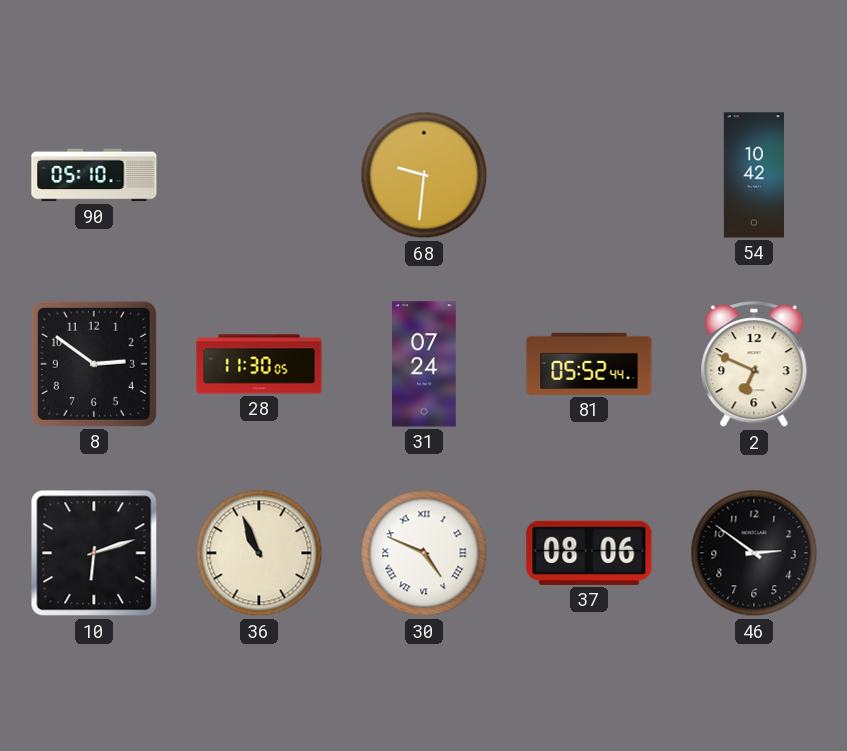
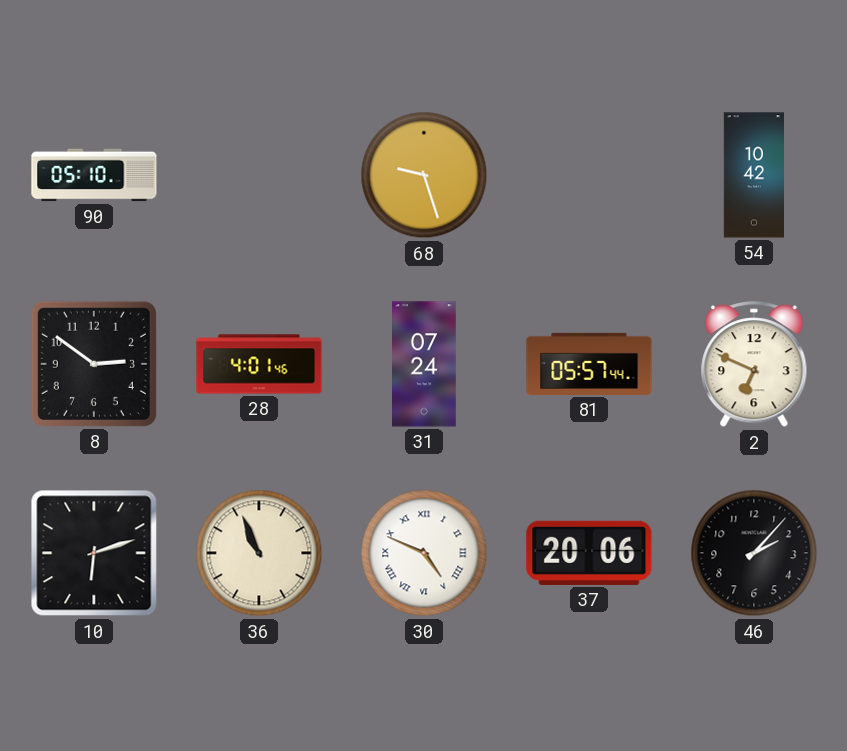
68: 9:31 -> 9:27
28: 11:30 -> 4:01
81: 05:52 -> 05:57
37: 08:06 -> 20:06
46: 2:51 -> 2:07
